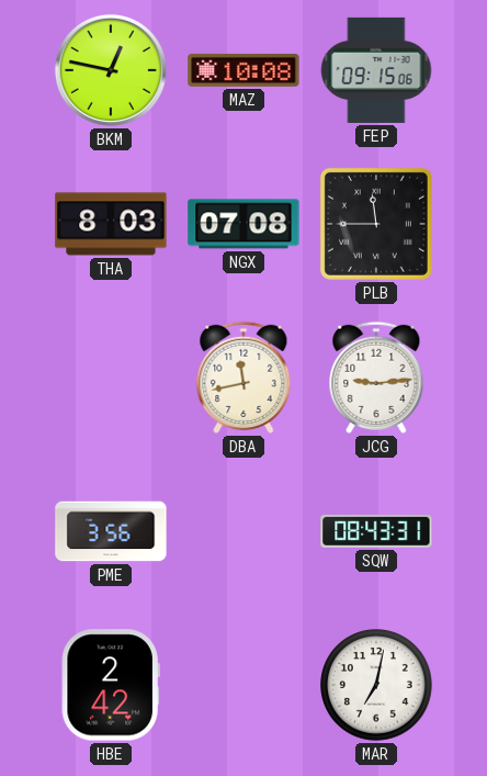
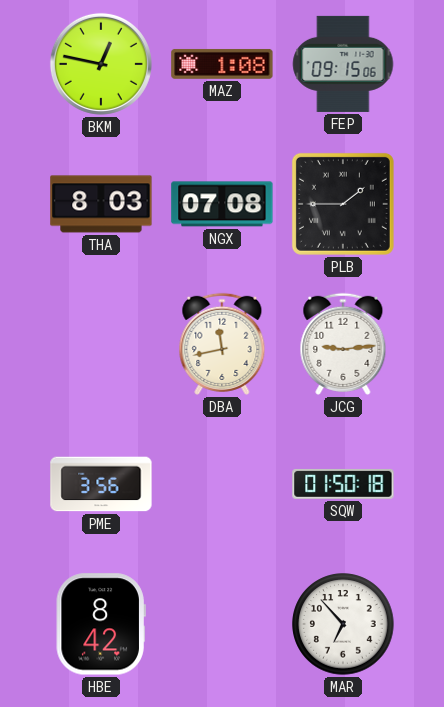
MAZ: 10:08 -> 1:08
PLB: 11:45 -> 1:45
SQW: 08:43 -> 01:50
HBE: 2:42 -> 8:42
MAR: 7:02 -> 6:53
